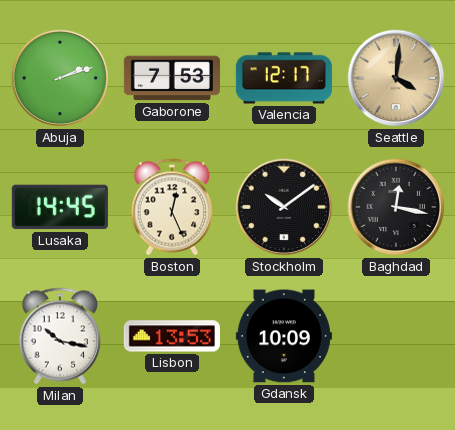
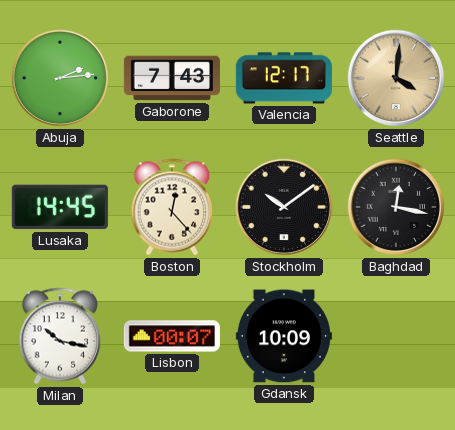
Abuja: 2:12 -> 2:14
Gaborone: 7:53 -> 7:43
Boston: 12:26 -> 12:23
Lisbon: 13:53 -> 00:07
